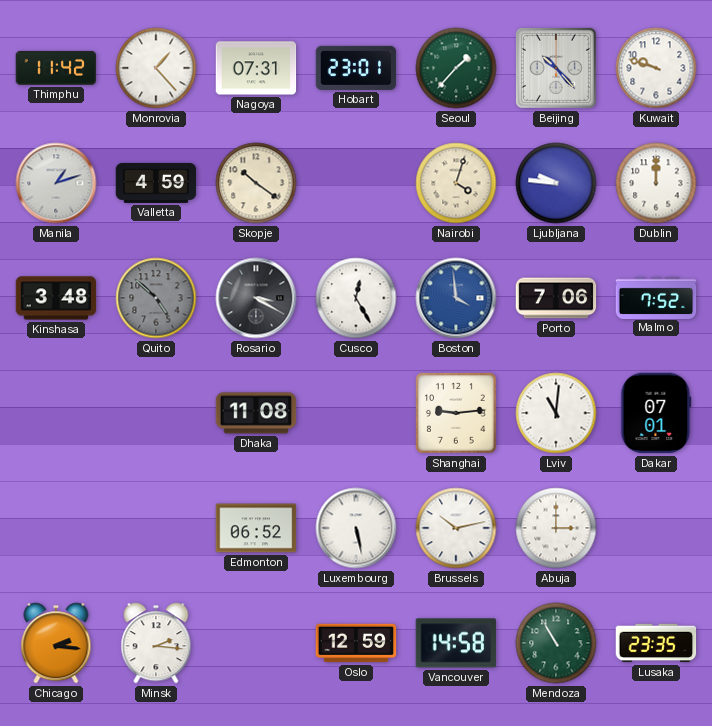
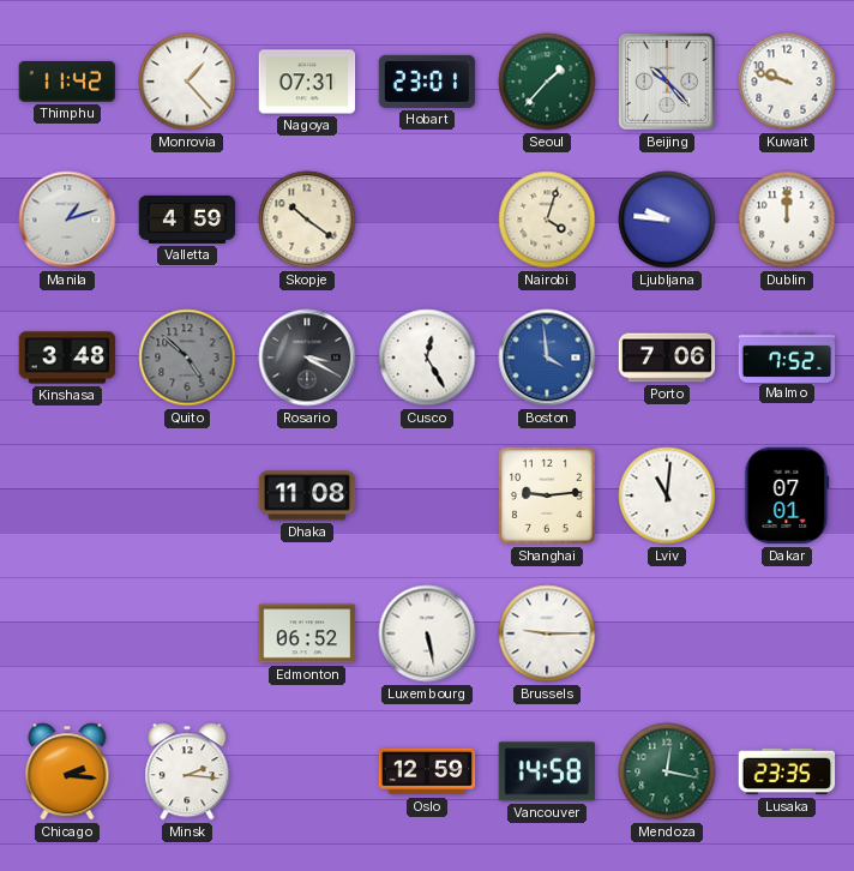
Brussels: 10:13 -> 9:15
Abuja: 3:00 -> none
Mendoza: 10:55 -> 12:17
